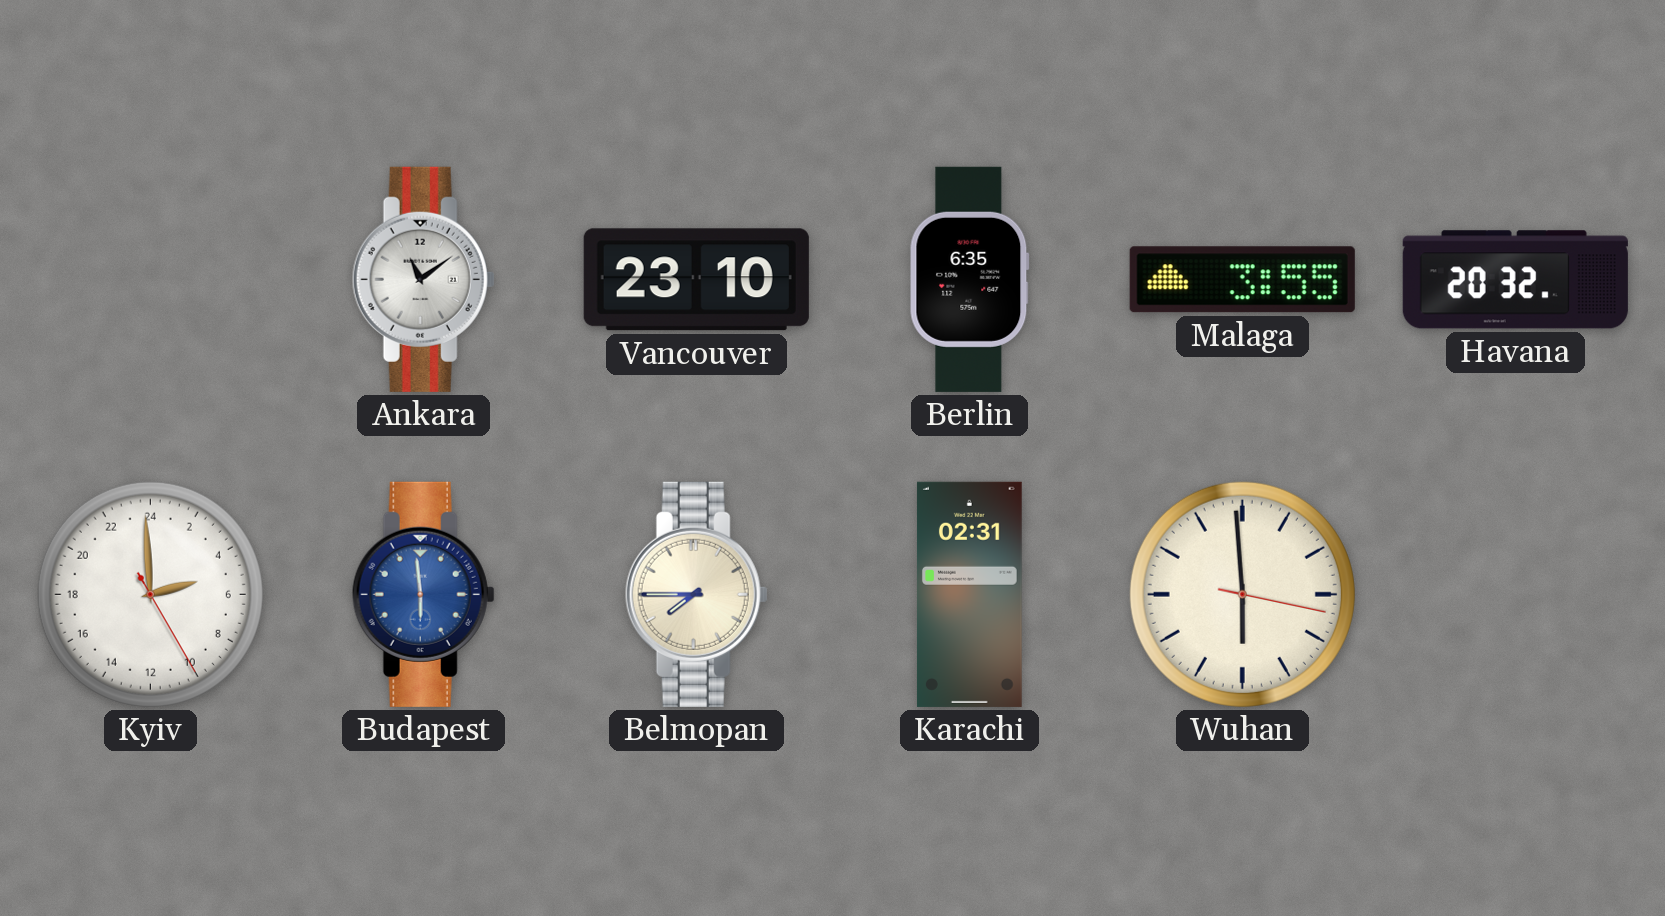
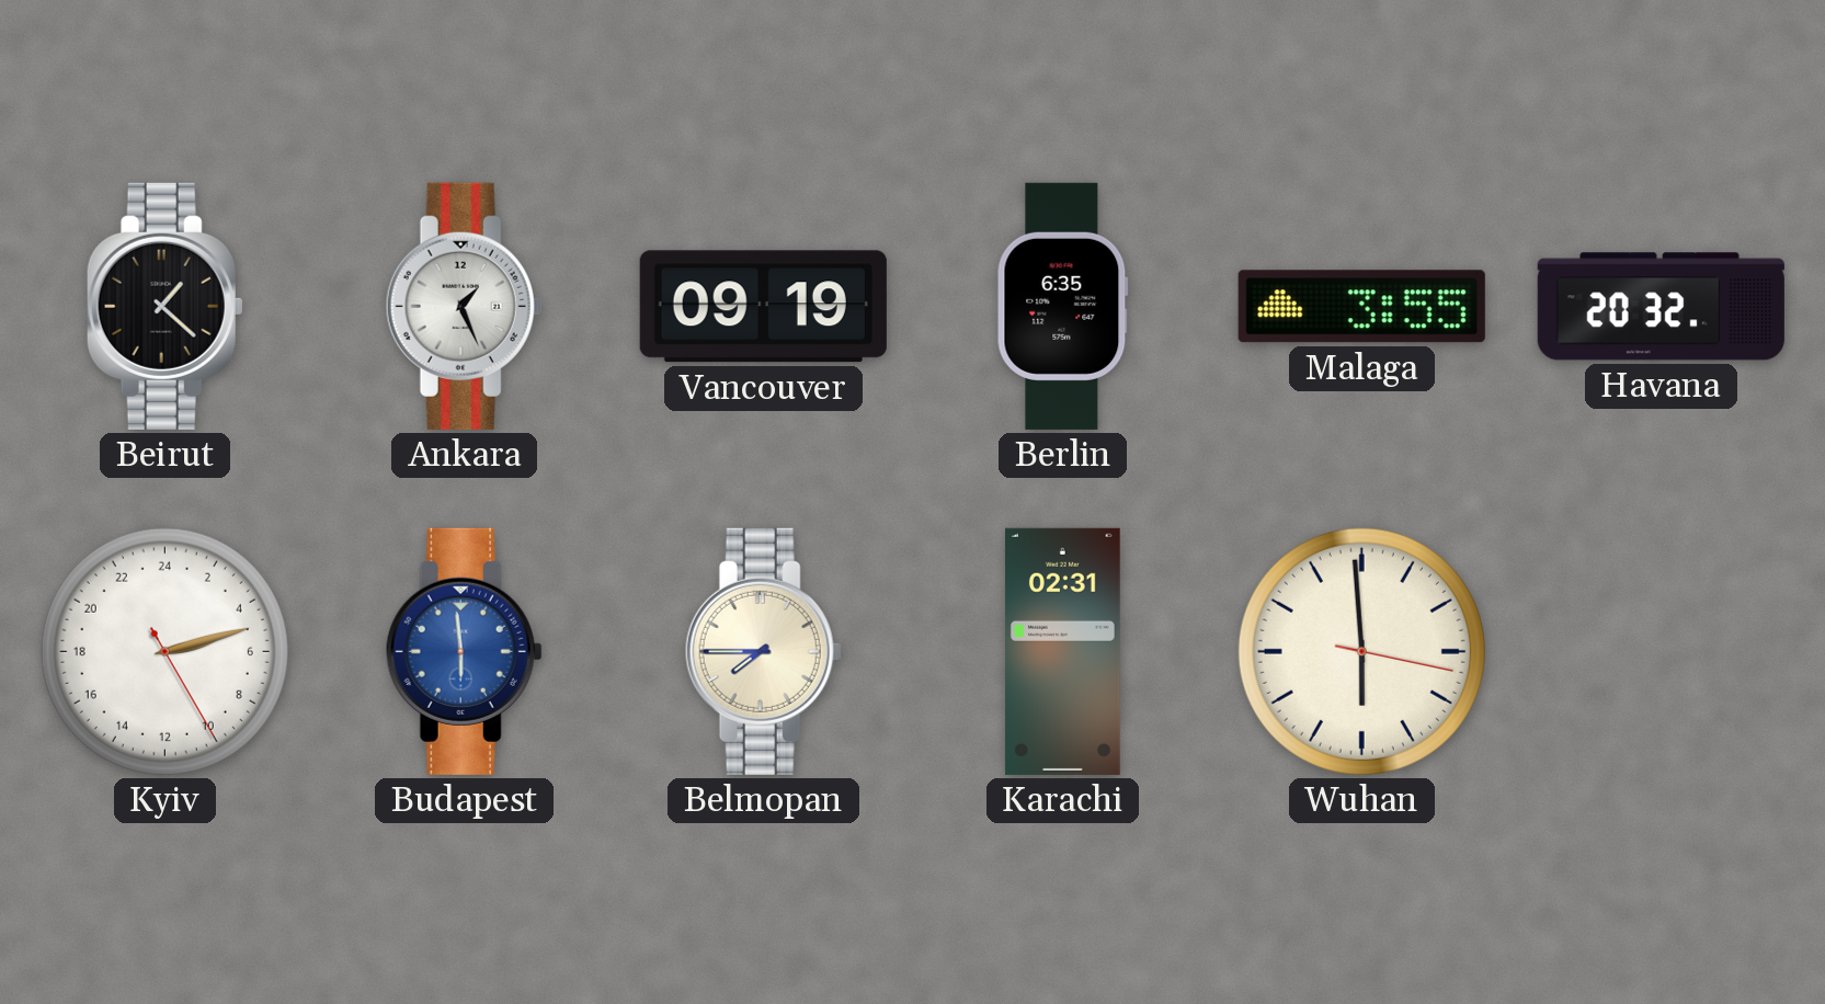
Beirut: none -> 1:22
Ankara: 11:09 -> 1:26
Vancouver: 23:10 -> 09:19
Kyiv: 4:59 -> 5:12
